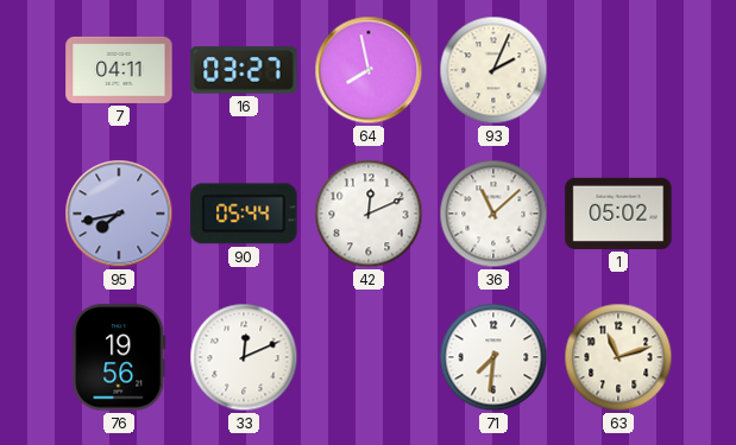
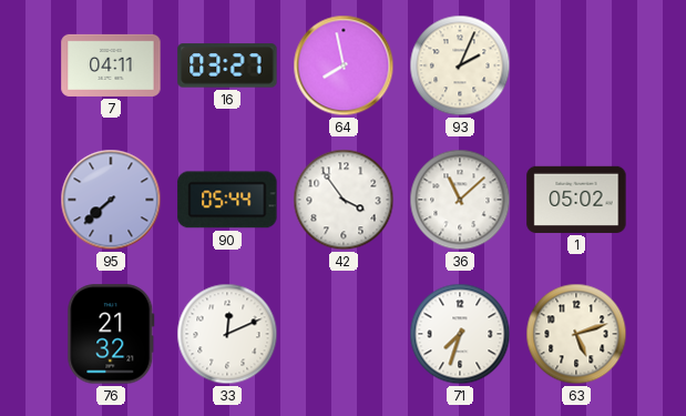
95: 7:43 -> 7:38
42: 12:11 -> 3:54
76: 19:56 -> 21:32
71: 7:31 -> 7:33
63: 11:12 -> 5:12
